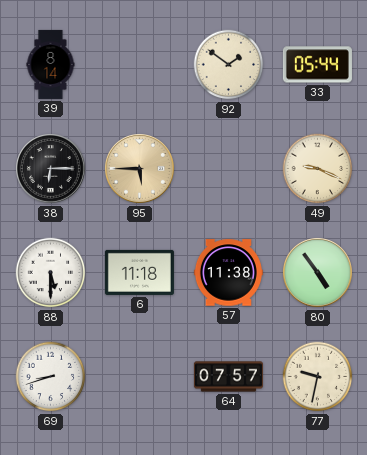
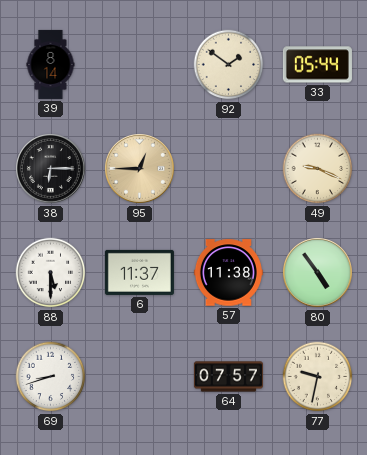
95: 5:45 -> 12:45
6: 11:18 -> 11:37
